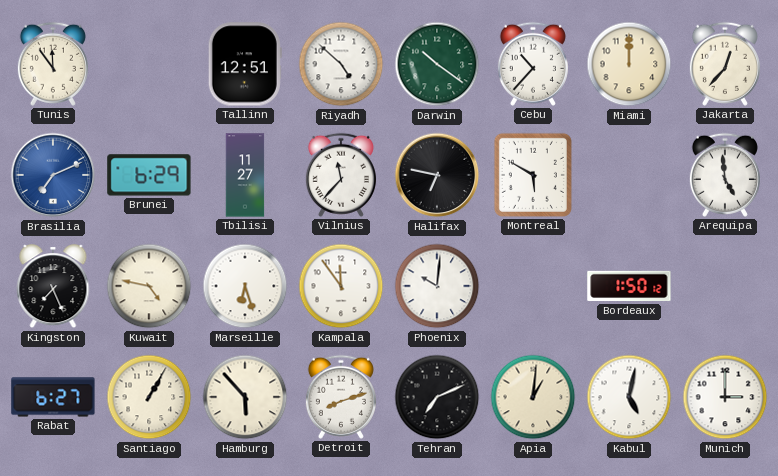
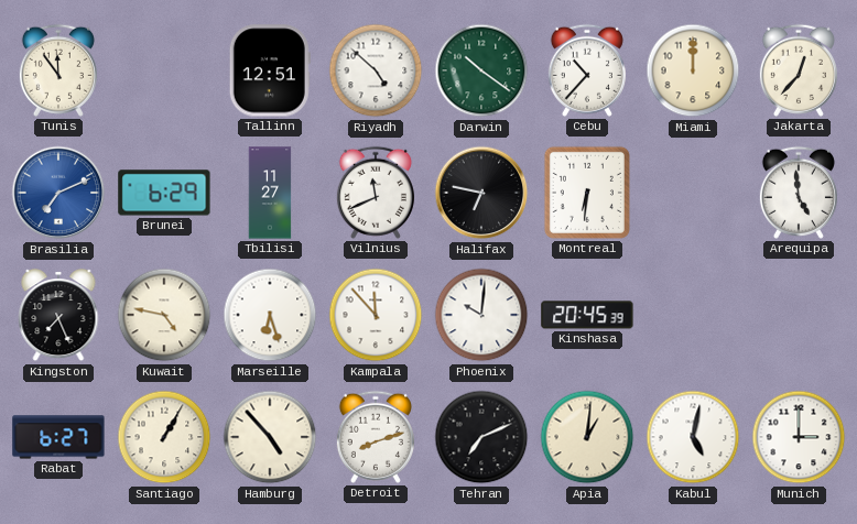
Vilnius: 11:37 -> 11:41
Montreal: 5:50 -> 6:31
Kampala: 11:54 -> 11:53
Kinshasa: none -> 20:45
Bordeaux: 1:50 -> none
Hamburg: 5:53 -> 4:53
